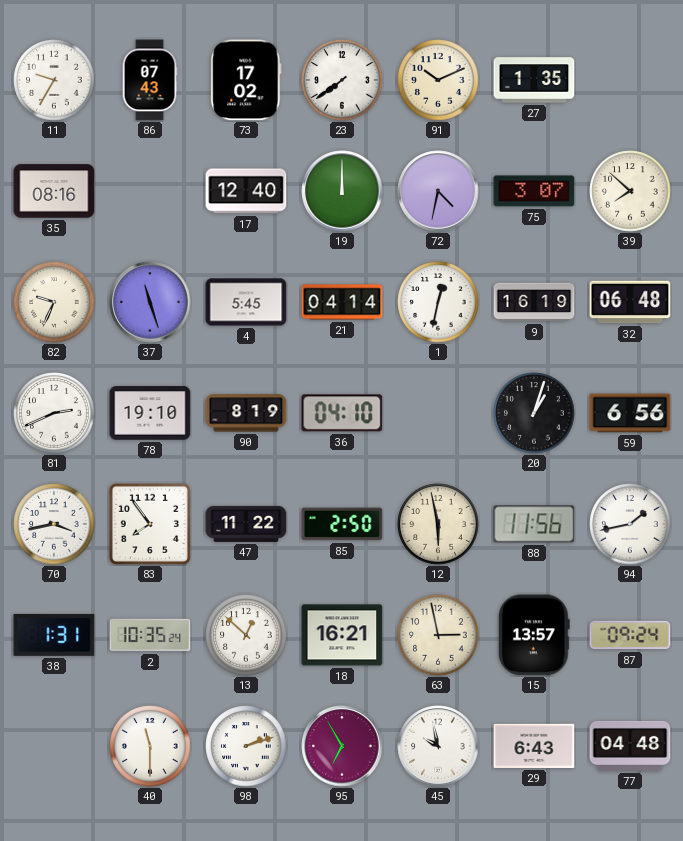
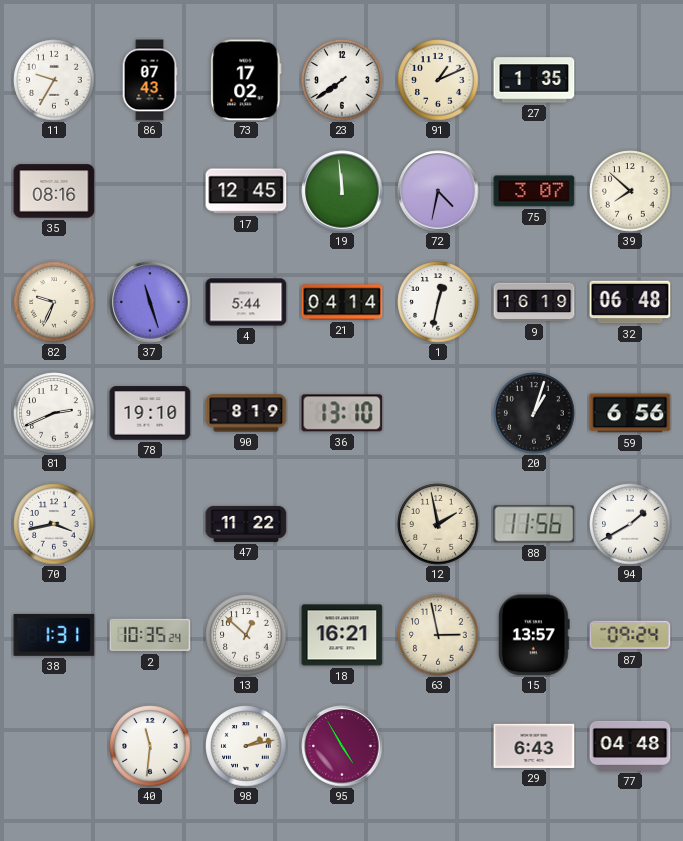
91: 10:11 -> 1:11
17: 12:40 -> 12:45
19: 12:00 -> 11:59
4: 5:45 -> 5:44
36: 04:10 -> 13:10
83: 7:54 -> none
85: 2:50 -> none
12: 5:58 -> 1:58
94: 1:43 -> 1:40
40: 11:30 -> 11:31
98: 2:12 -> 2:13
95: 6:55 -> 4:55
45: 9:58 -> none
